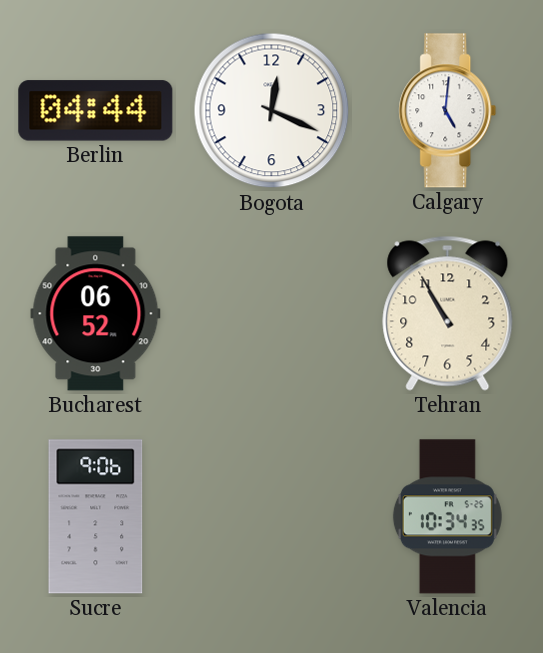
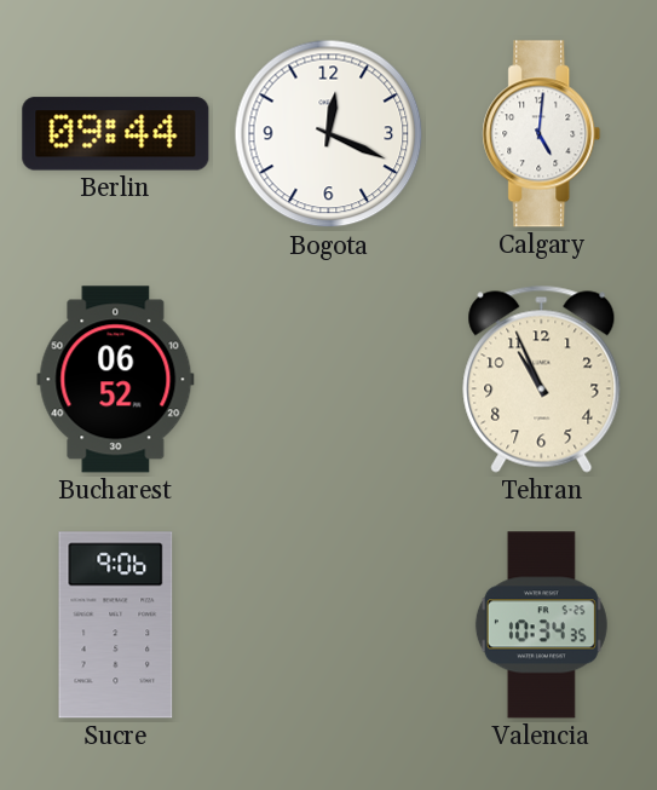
Berlin: 04:44 -> 09:44
Tehran: 10:55 -> 10:56
